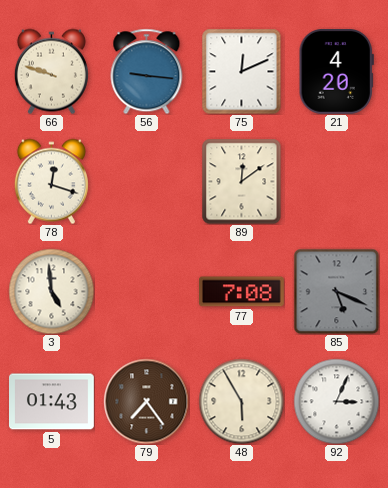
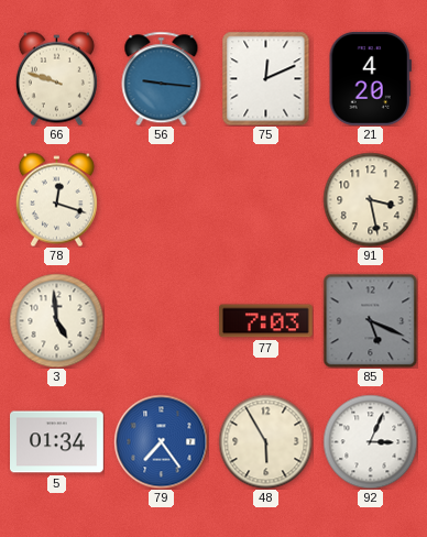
89: 12:09 -> none
91: none -> 3:28
77: 7:08 -> 7:03
5: 01:43 -> 01:34
79 dial: brown -> blue
